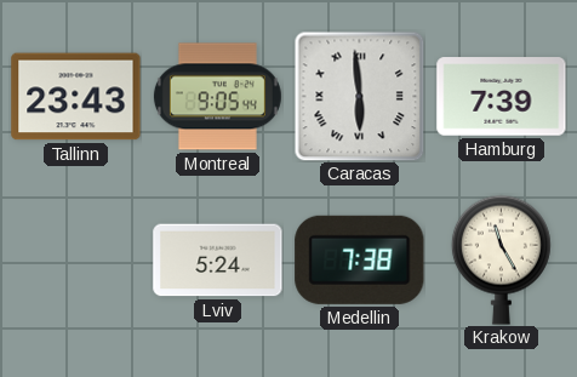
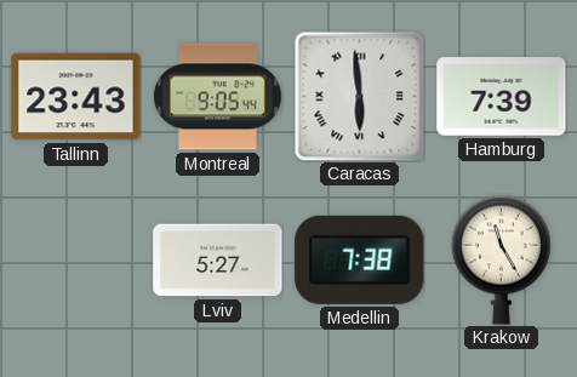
Lviv: 5:24 -> 5:27
